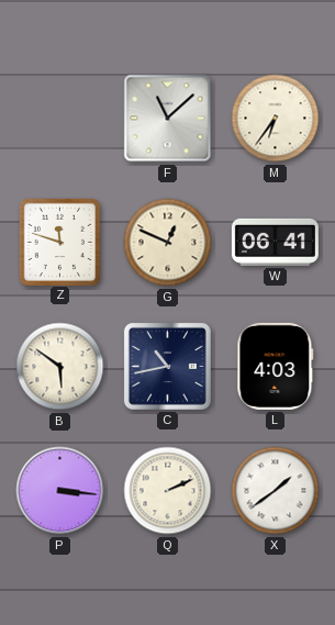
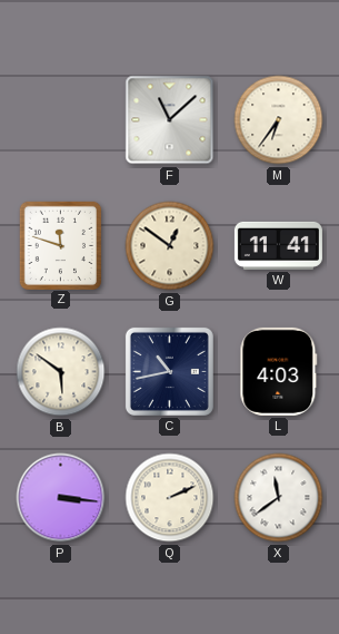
G: 12:49 -> 12:51
W: 06:41 -> 11:41
X: 1:39 -> 11:39
